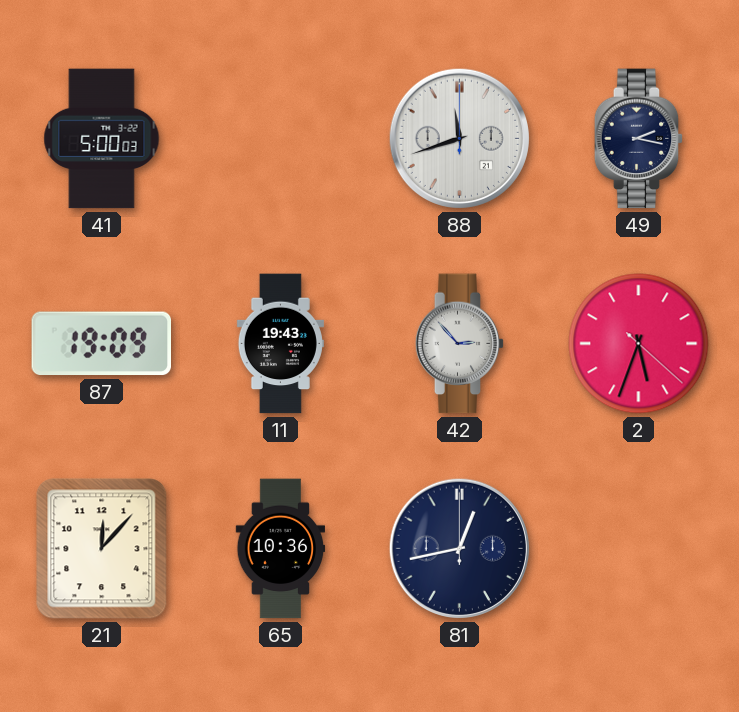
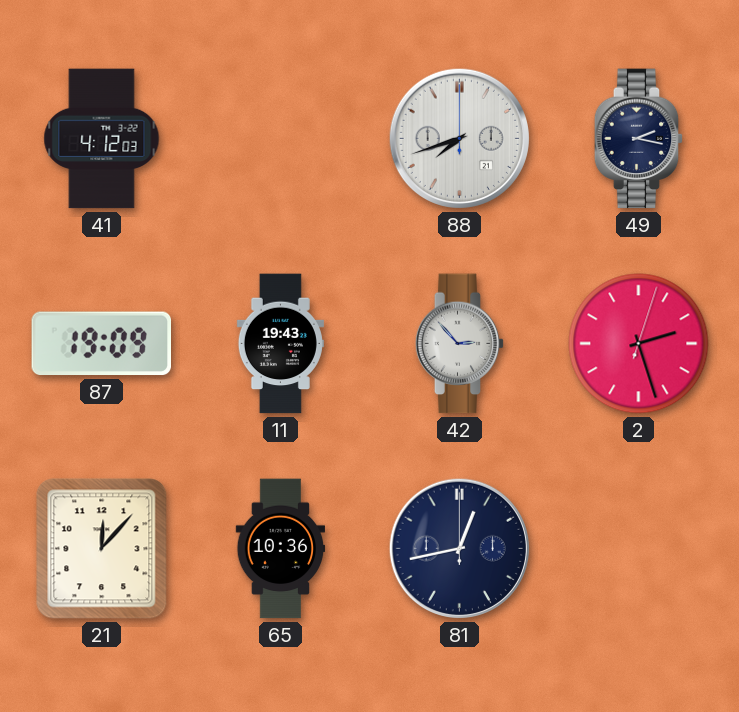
41: 5:00 -> 4:12
88: 11:42 -> 7:42
2: 5:33 -> 2:27
